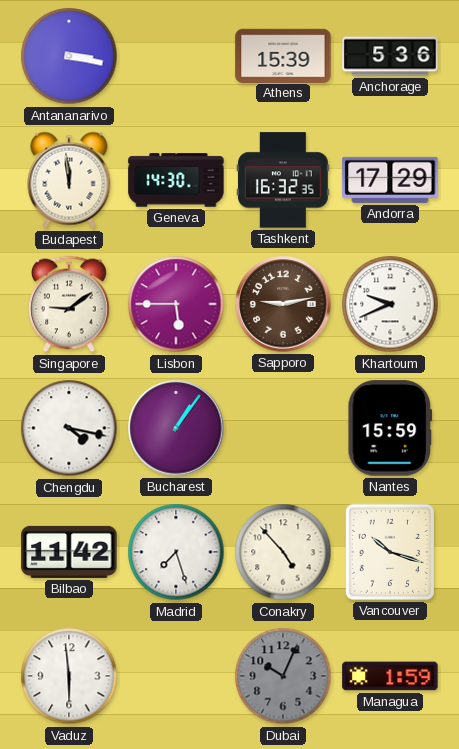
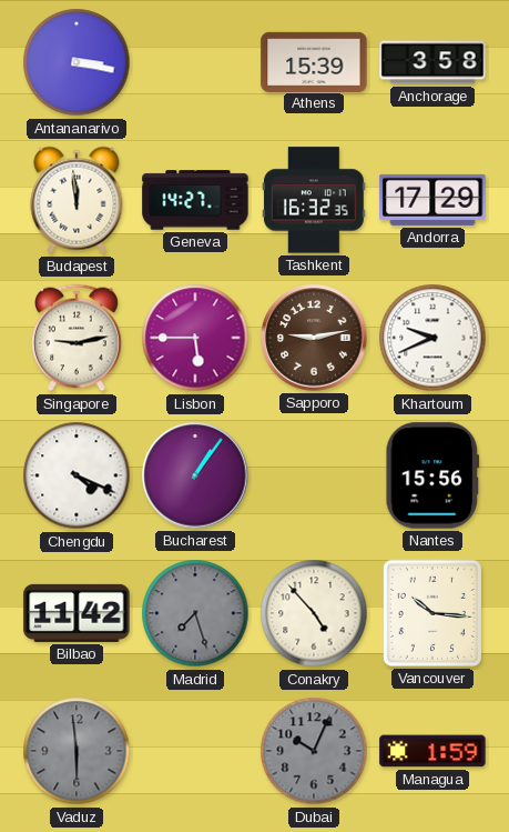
Anchorage: 5:36 -> 3:58
Geneva: 14:30 -> 14:27
Singapore: 9:09 -> 9:13
Chengdu: 4:17 -> 4:19
Nantes: 15:59 -> 15:56
Madrid dial: white -> grey
Vancouver: 10:18 -> 10:16
Vaduz dial: white -> grey
